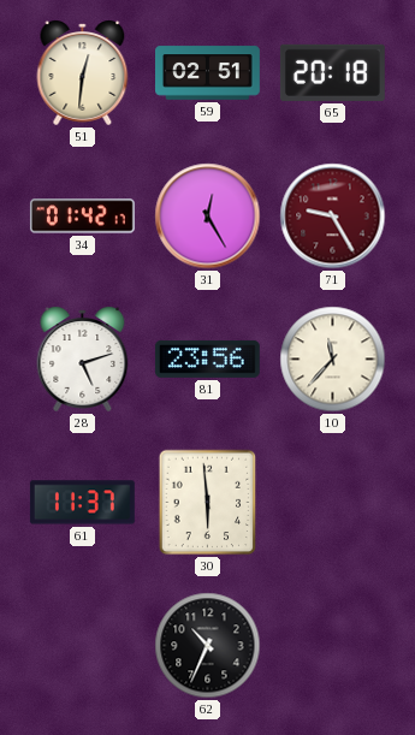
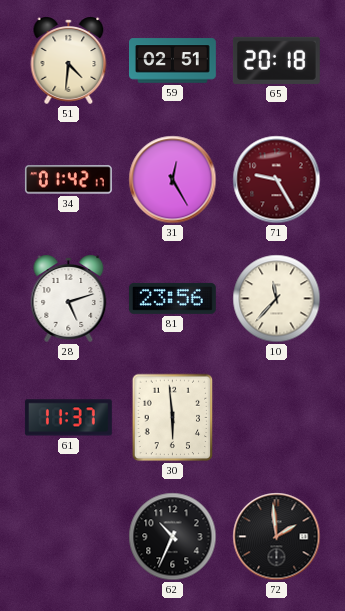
51: 12:31 -> 4:31
72: none -> 1:59
